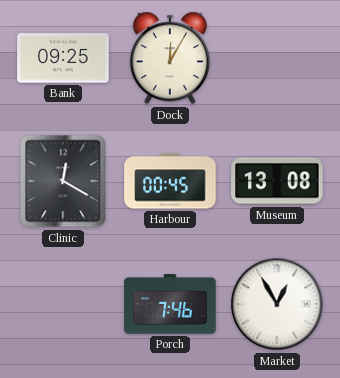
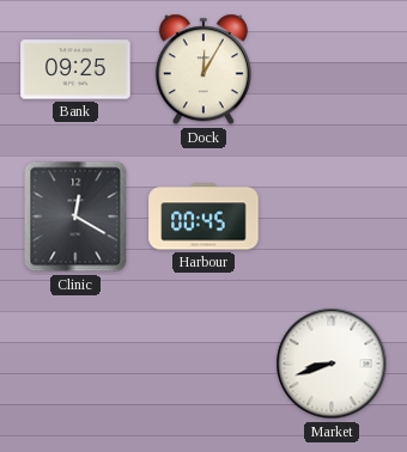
Museum: 13:08 -> none
Porch: 7:46 -> none
Market: 12:55 -> 8:42
